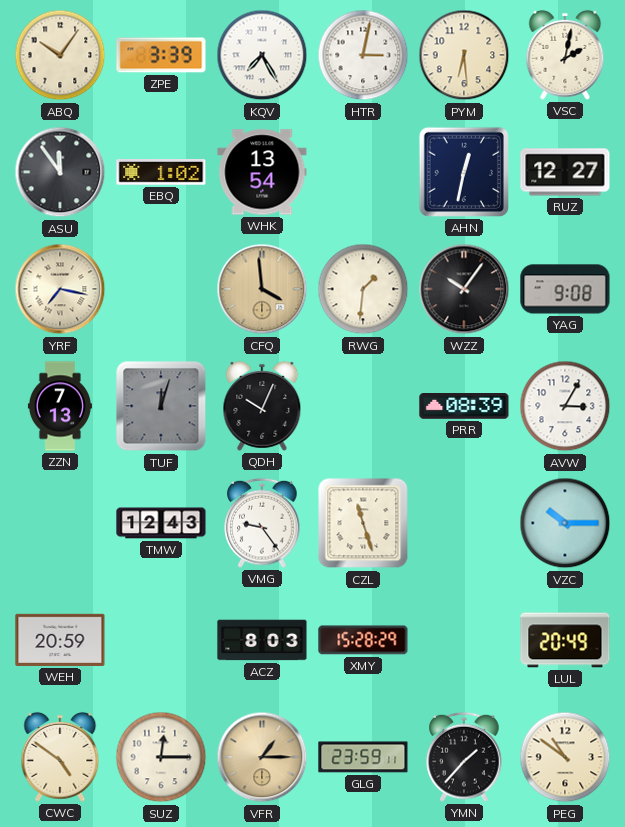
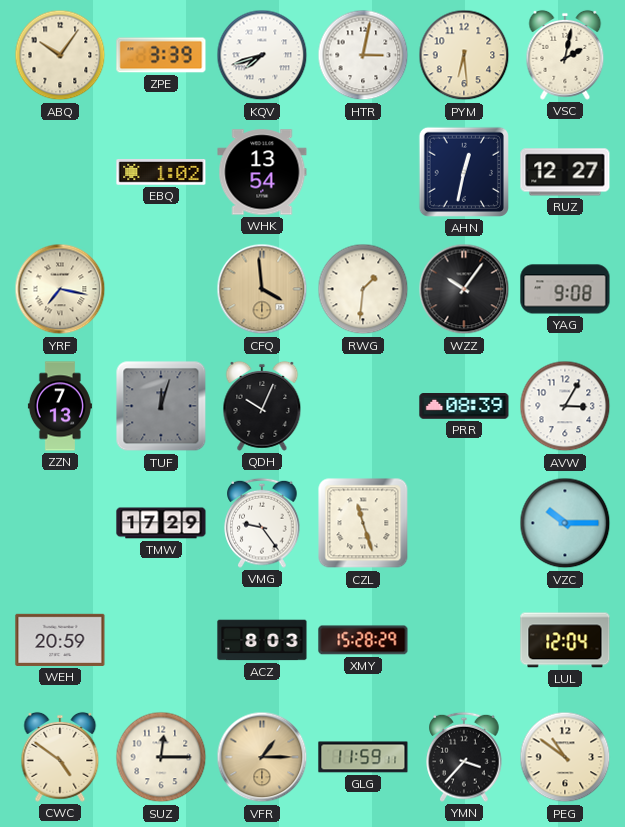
KQV: 7:25 -> 7:42
ASU: 11:54 -> none
TMW: 12:43 -> 17:29
LUL: 20:49 -> 12:04
GLG: 23:59 -> 11:59
YMN: 1:37 -> 3:37
